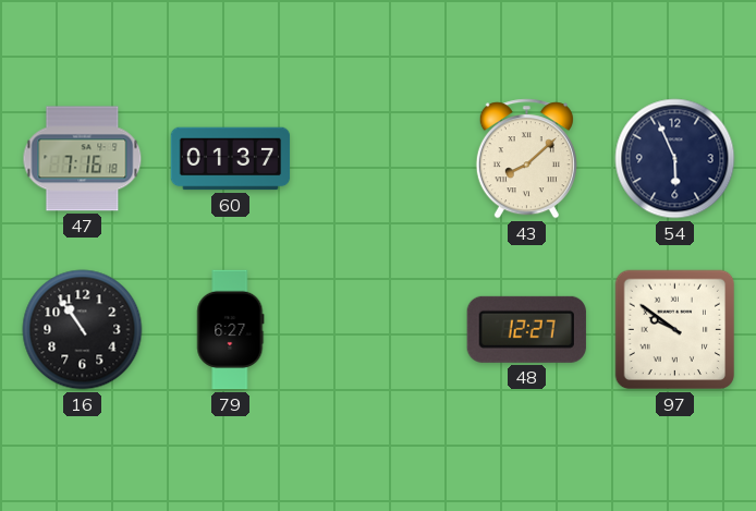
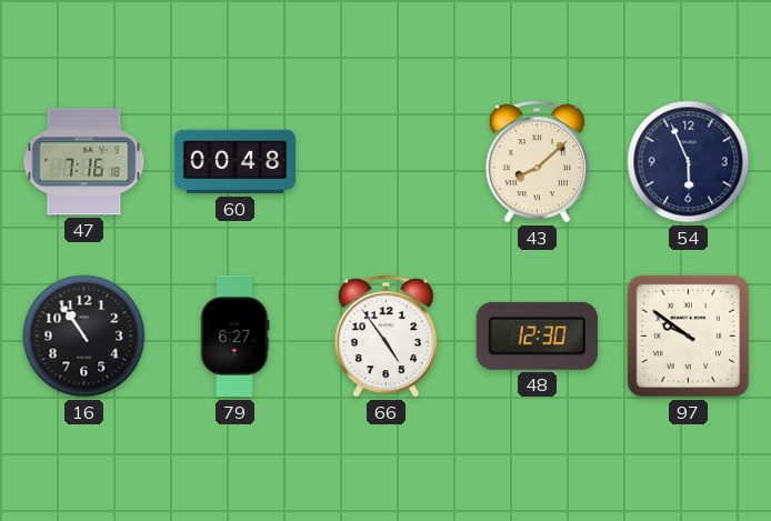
60: 01:37 -> 00:48
66: none -> 4:54
48: 12:27 -> 12:30
